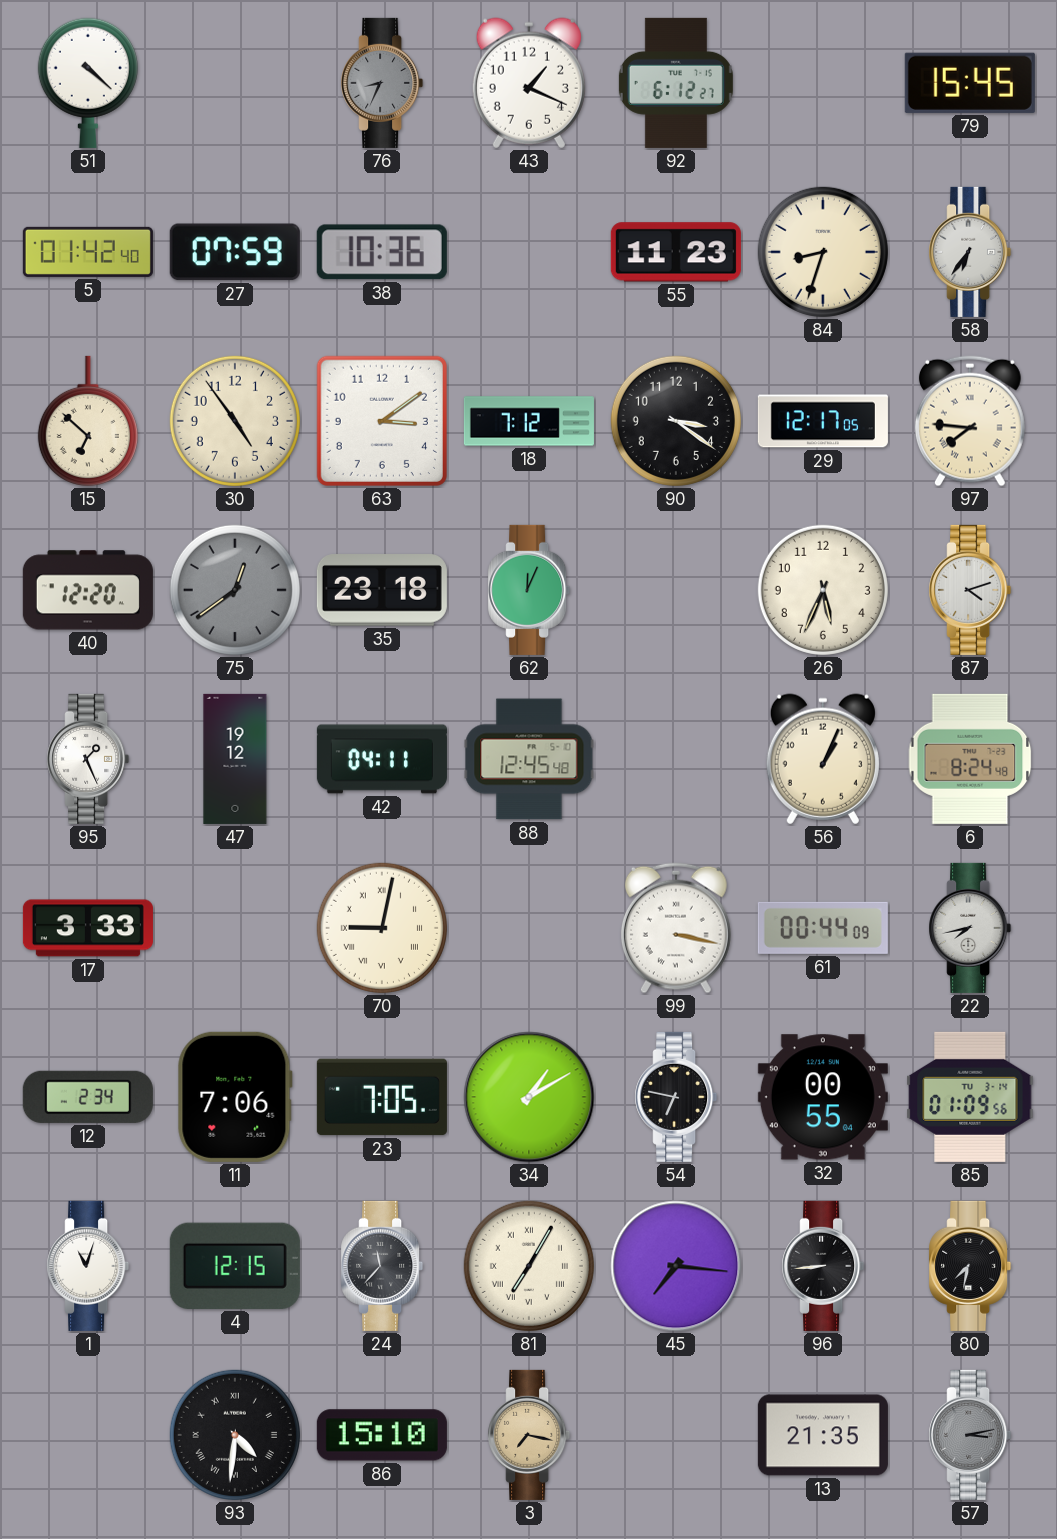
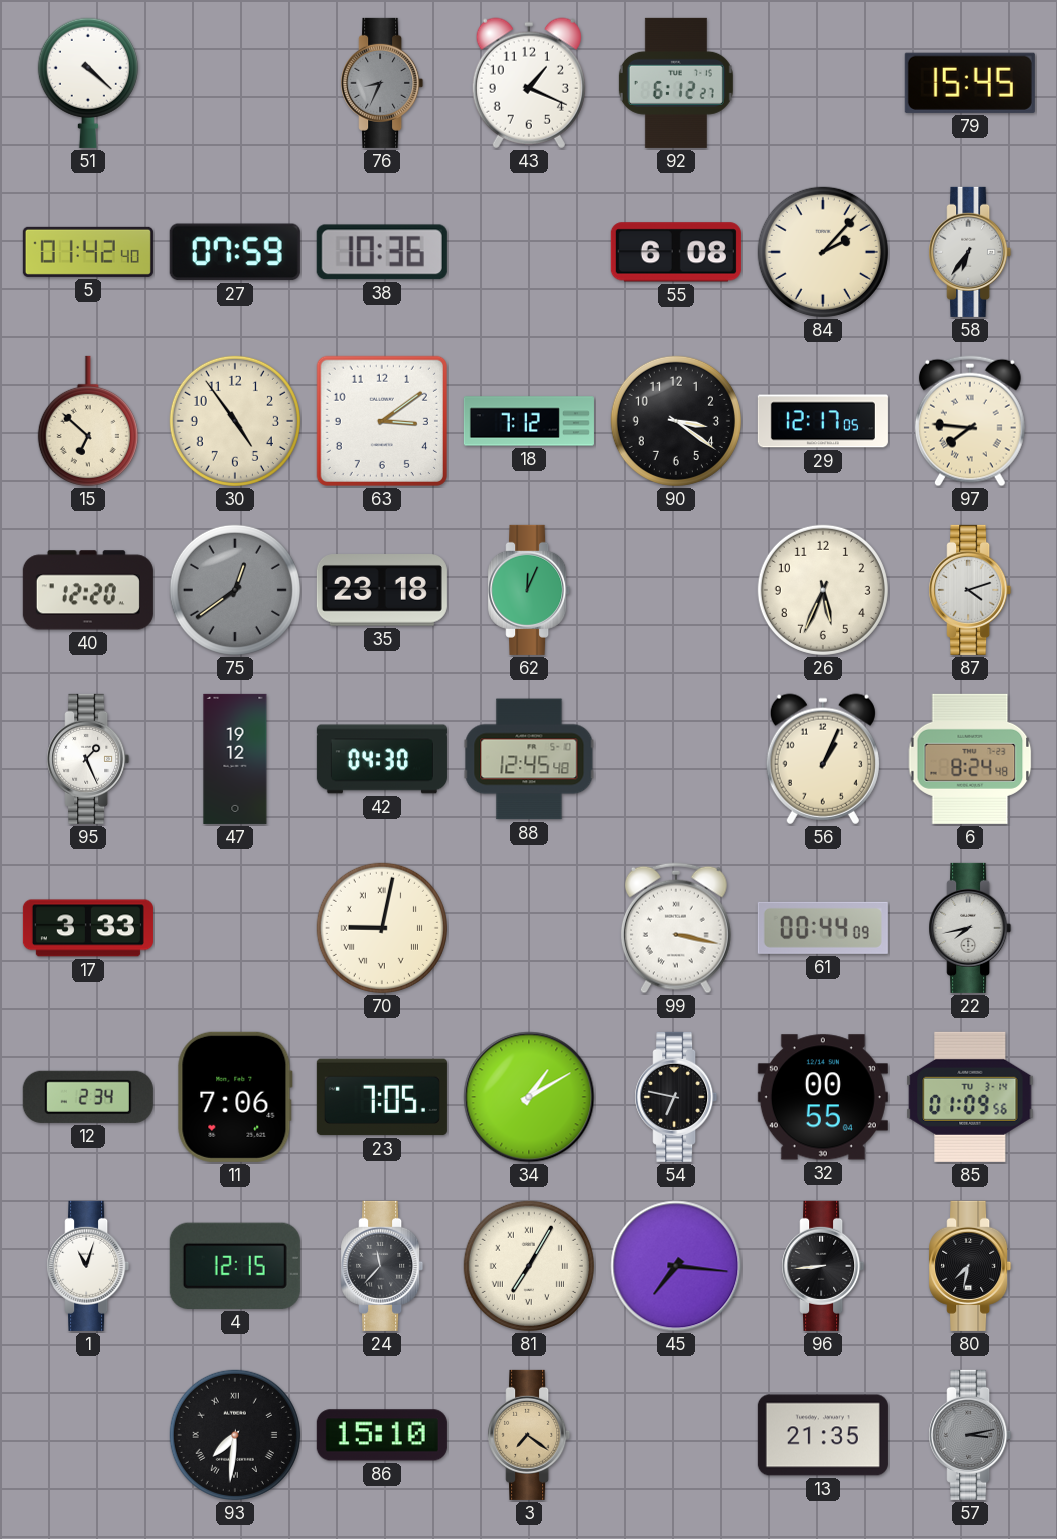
55: 11:23 -> 6:08
84: 8:33 -> 2:07
42: 04:11 -> 04:30
93: 4:31 -> 7:31
3: 7:17 -> 7:21
